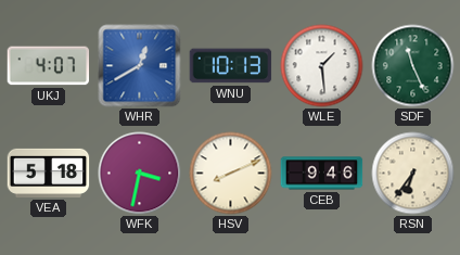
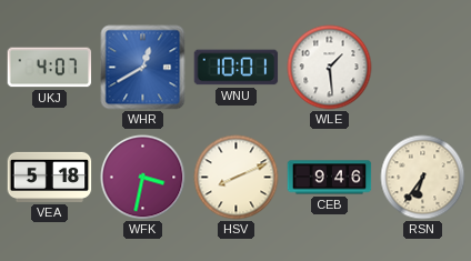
WNU: 10:13 -> 10:01
SDF: 11:26 -> none
